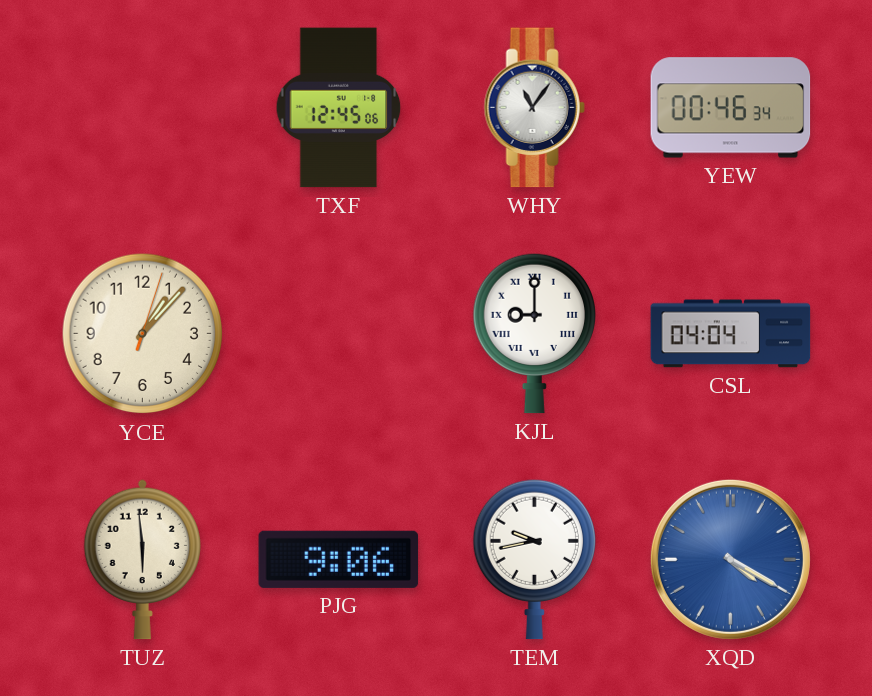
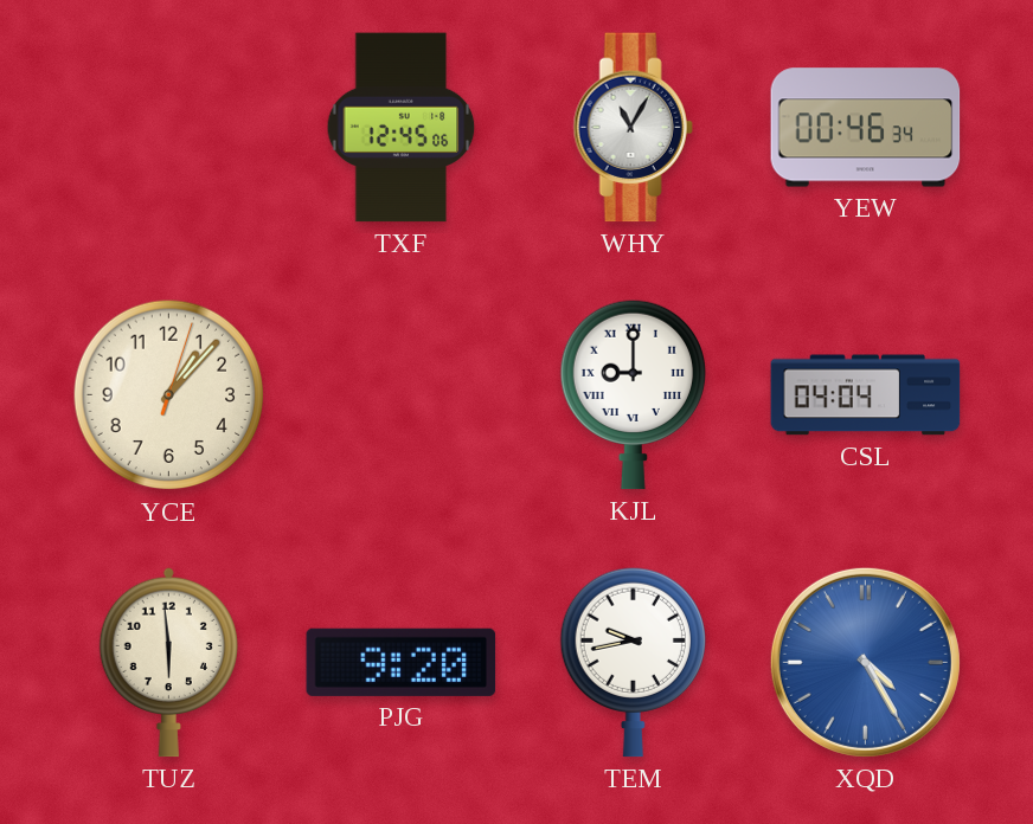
WHY: 11:06 -> 11:05
PJG: 9:06 -> 9:20
XQD: 4:20 -> 4:25
